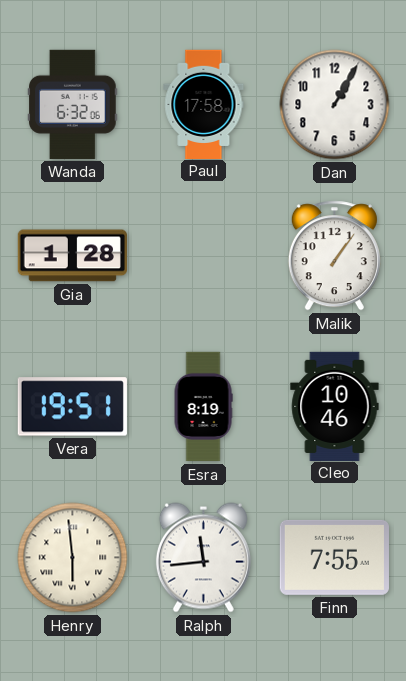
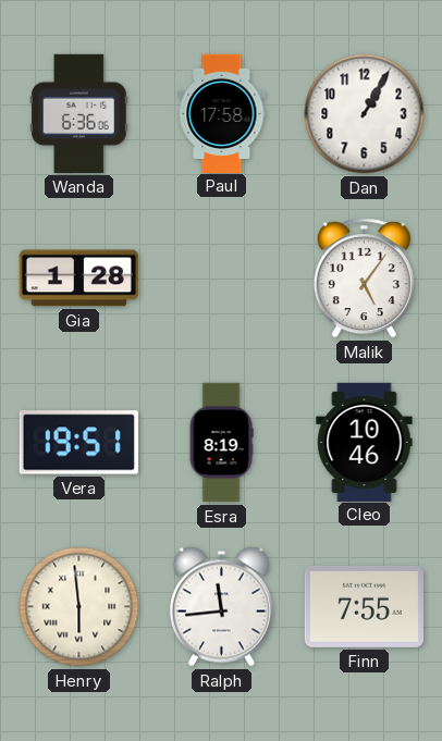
Wanda: 6:32 -> 6:36
Malik: 1:06 -> 5:06
